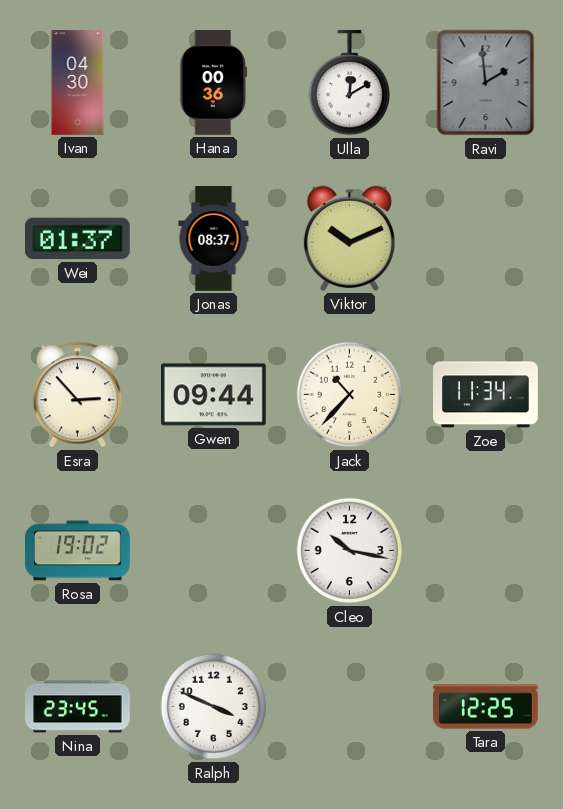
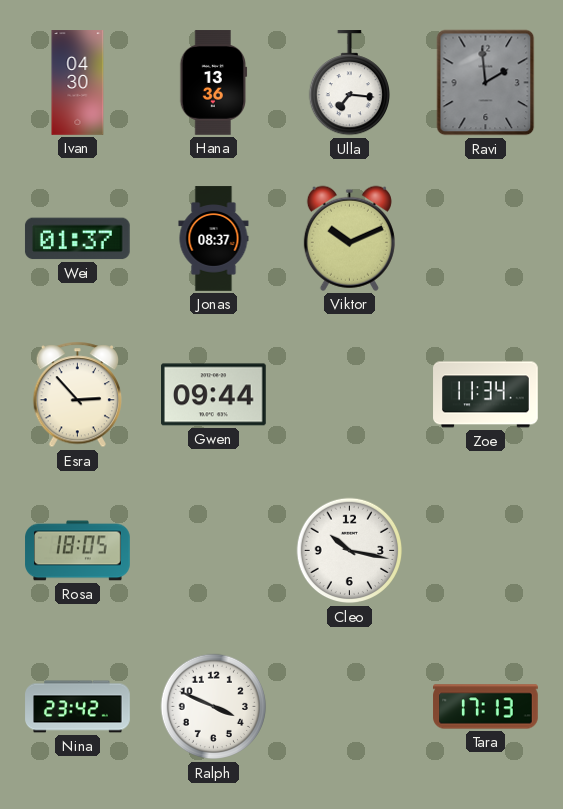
Hana: 00:36 -> 13:36
Ulla: 12:10 -> 7:16
Jack: 10:37 -> none
Rosa: 19:02 -> 18:05
Nina: 23:45 -> 23:42
Tara: 12:25 -> 17:13
